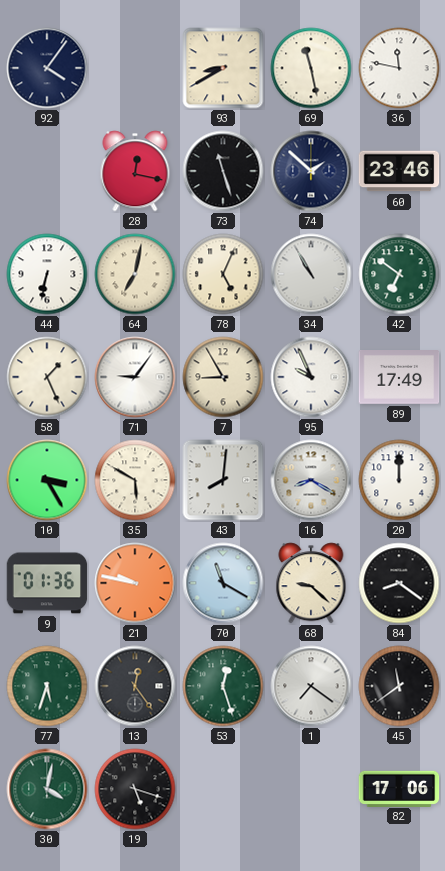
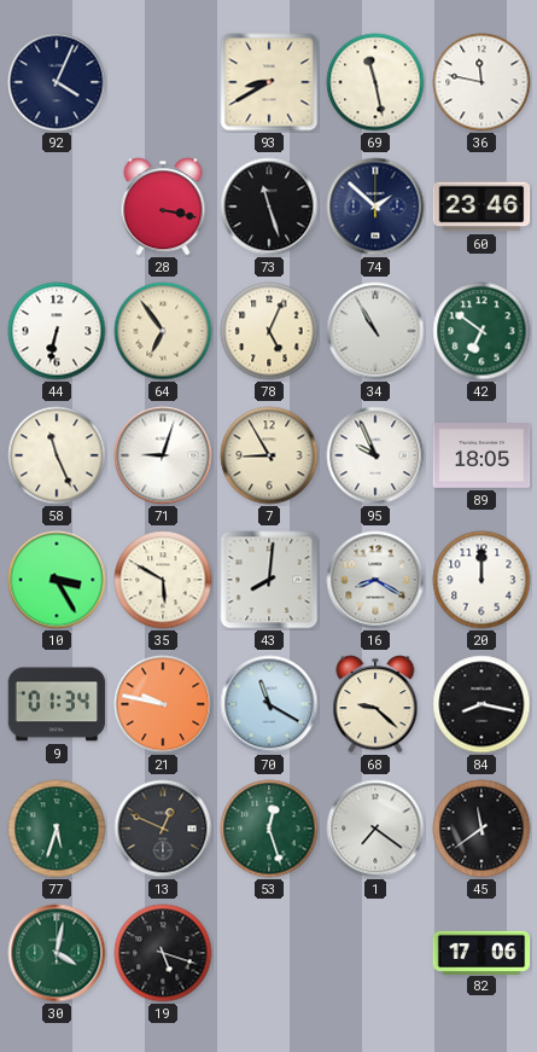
92: 4:06 -> 4:04
28: 12:17 -> 3:17
64: 7:02 -> 6:54
58: 1:26 -> 11:26
71: 9:06 -> 9:03
89: 17:49 -> 18:05
9: 01:36 -> 01:34
84: 8:21 -> 8:17
13: 12:24 -> 12:49
